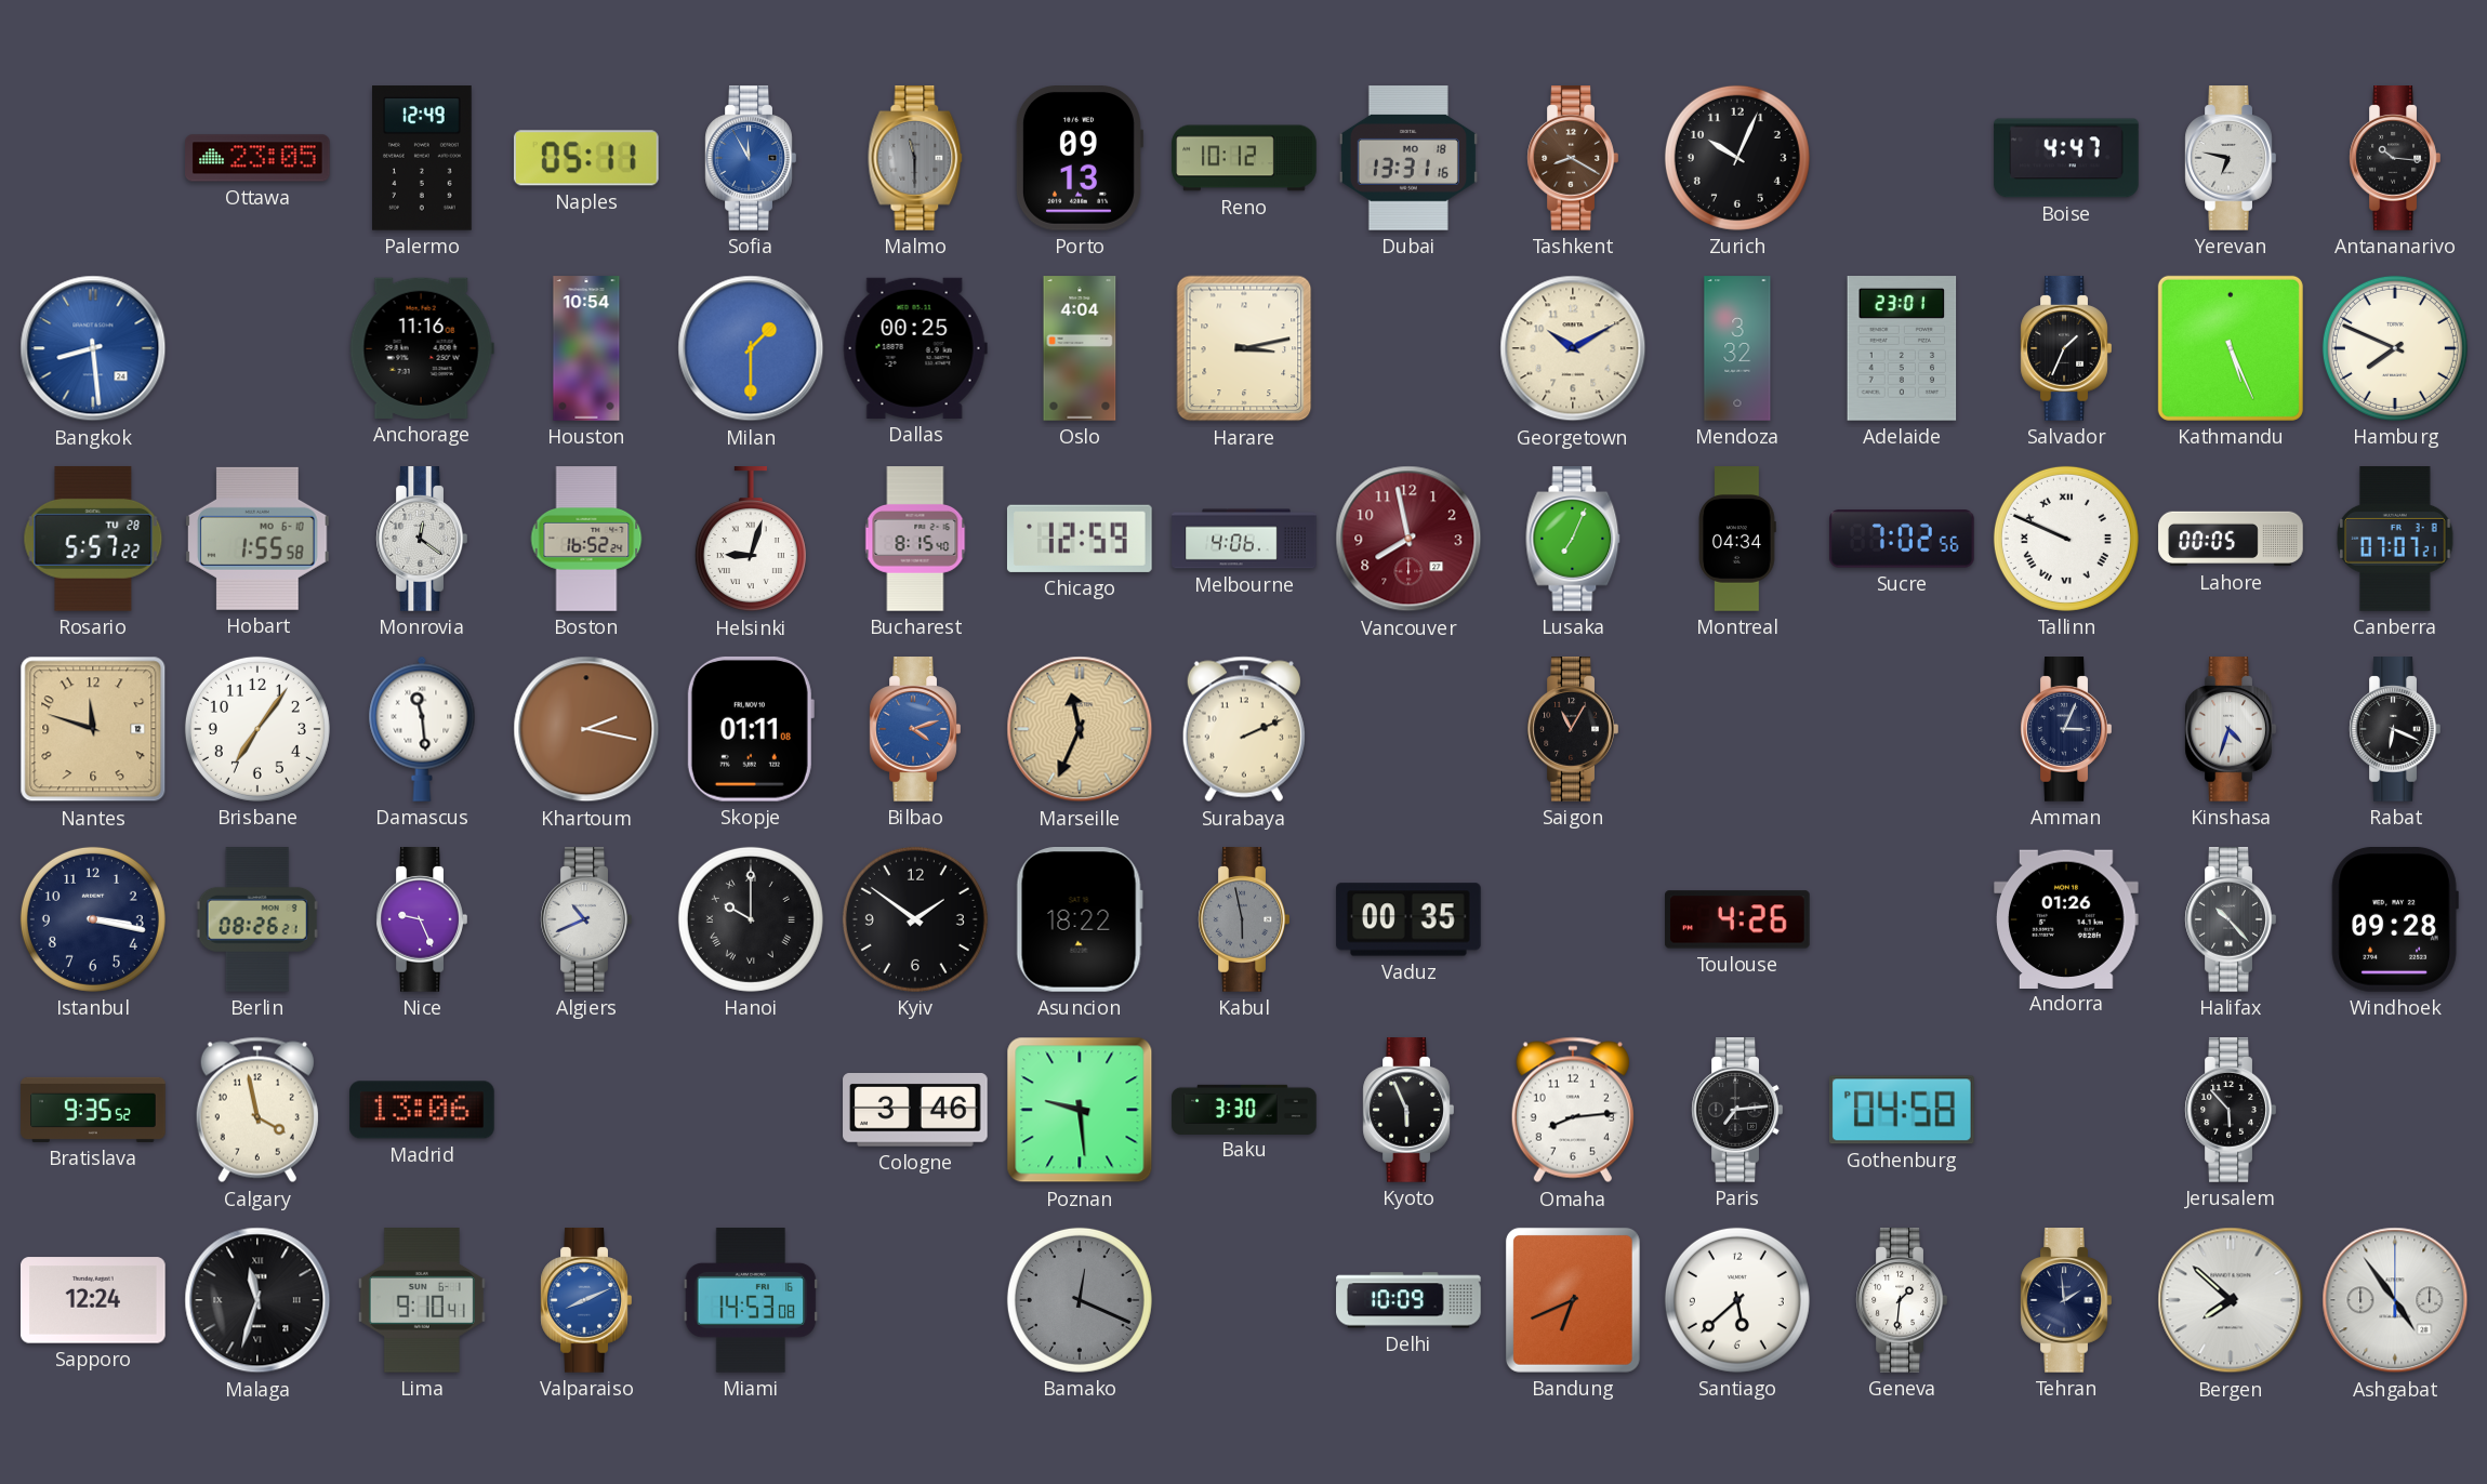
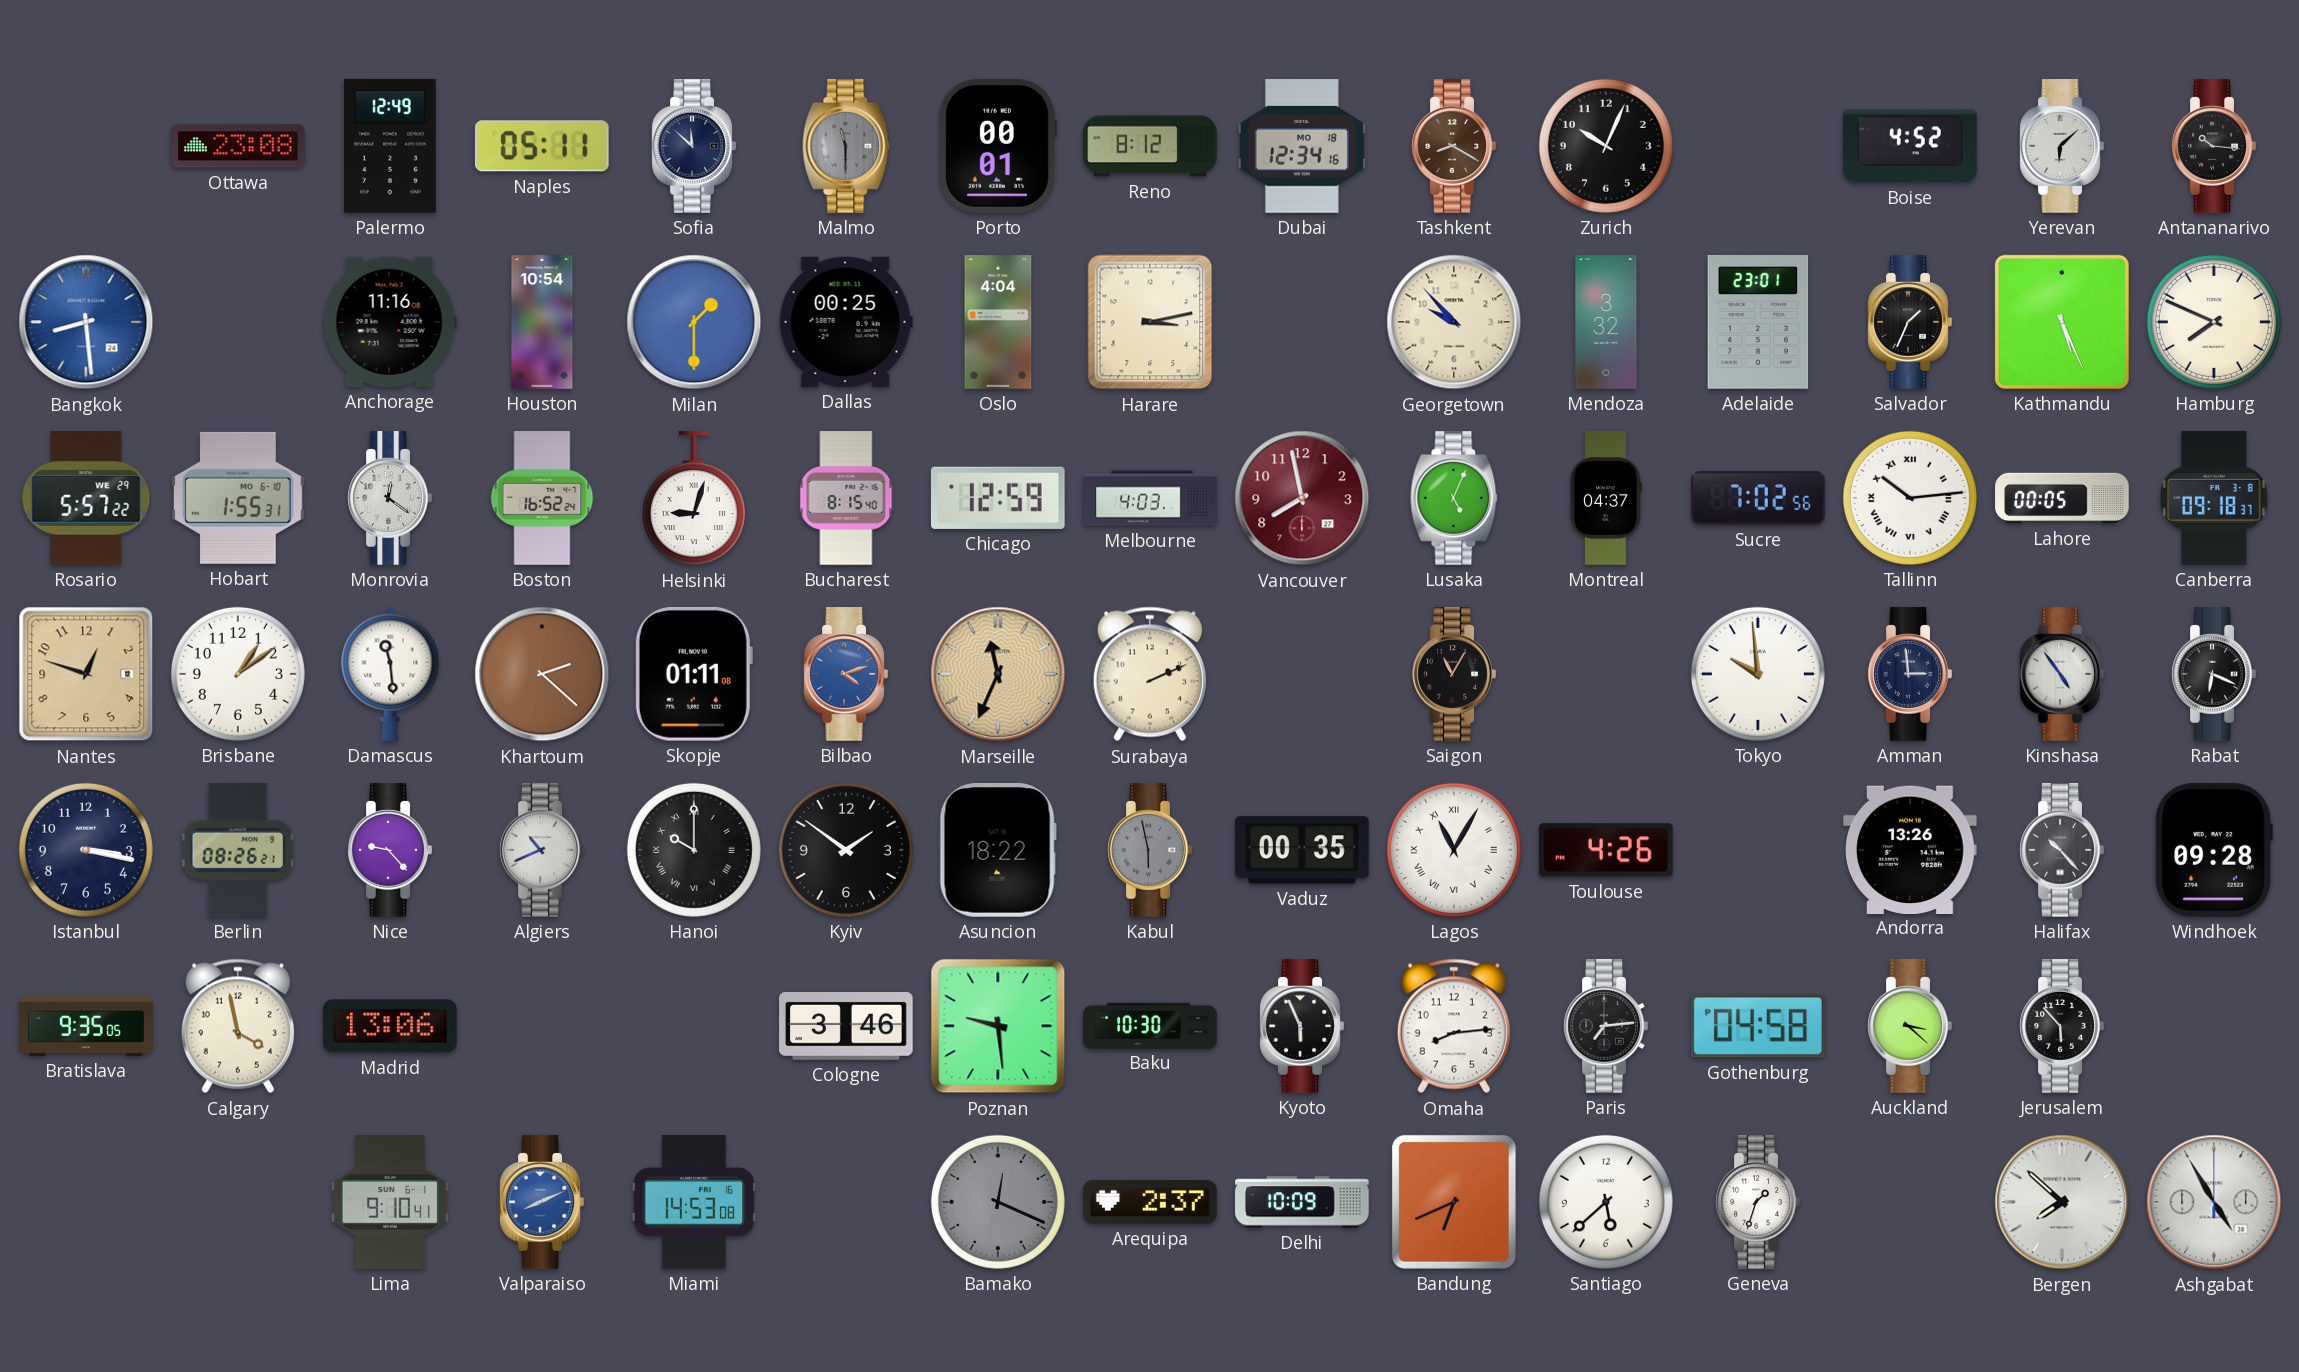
Ottawa: 23:05 -> 23:08
Sofia: 11:55 -> 11:52
Sofia dial: blue -> navy
Porto: 09:13 -> 00:01
Reno: 10:12 -> 8:12
Dubai: 13:31 -> 12:34
Boise: 4:47 -> 4:52
Yerevan: 6:47 -> 6:08
Georgetown: 10:10 -> 9:53
Rosario date: TU 28 -> WE 29
Hobart: 1:55:58 -> 1:55:31
Melbourne: 4:06 -> 4:03
Lusaka: 7:04 -> 5:04
Montreal: 04:34 -> 04:37
Tallinn: 9:49 -> 10:14
Canberra: 07:07 -> 09:18
Nantes: 11:48 -> 12:48
Brisbane: 7:06 -> 1:09
Khartoum: 2:17 -> 2:22
Tokyo: none -> 9:59
Amman: 3:04 -> 2:59
Kinshasa: 4:33 -> 4:54
Nice: 9:26 -> 9:23
Lagos: none -> 11:05
Andorra: 01:26 -> 13:26
Bratislava: 9:35:52 -> 9:35:05
Baku: 3:30 -> 10:30
Auckland: none -> 3:22
Sapporo: 12:24 -> none
Malaga: 11:33 -> none
Arequipa: none -> 2:37
Geneva: 1:31 -> 1:33
Tehran: 1:59 -> none
Ashgabat: 4:54 -> 4:55
